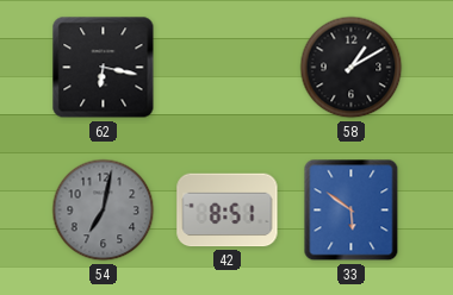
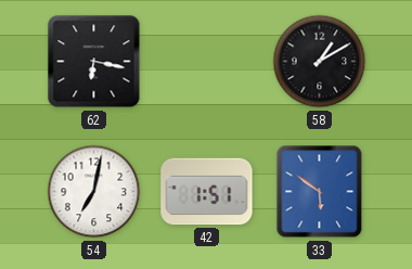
54 dial: grey -> white
42: 8:51 -> 1:51
